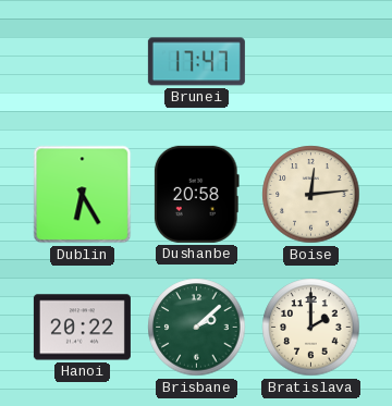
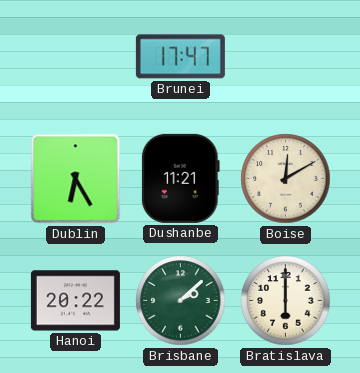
Dushanbe: 20:58 -> 11:21
Boise: 12:14 -> 12:10
Bratislava: 2:00 -> 6:00
